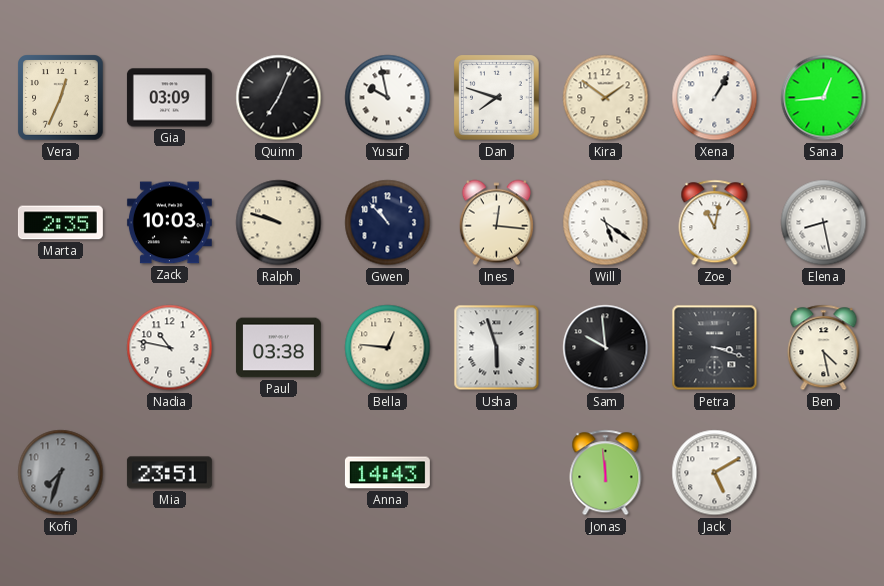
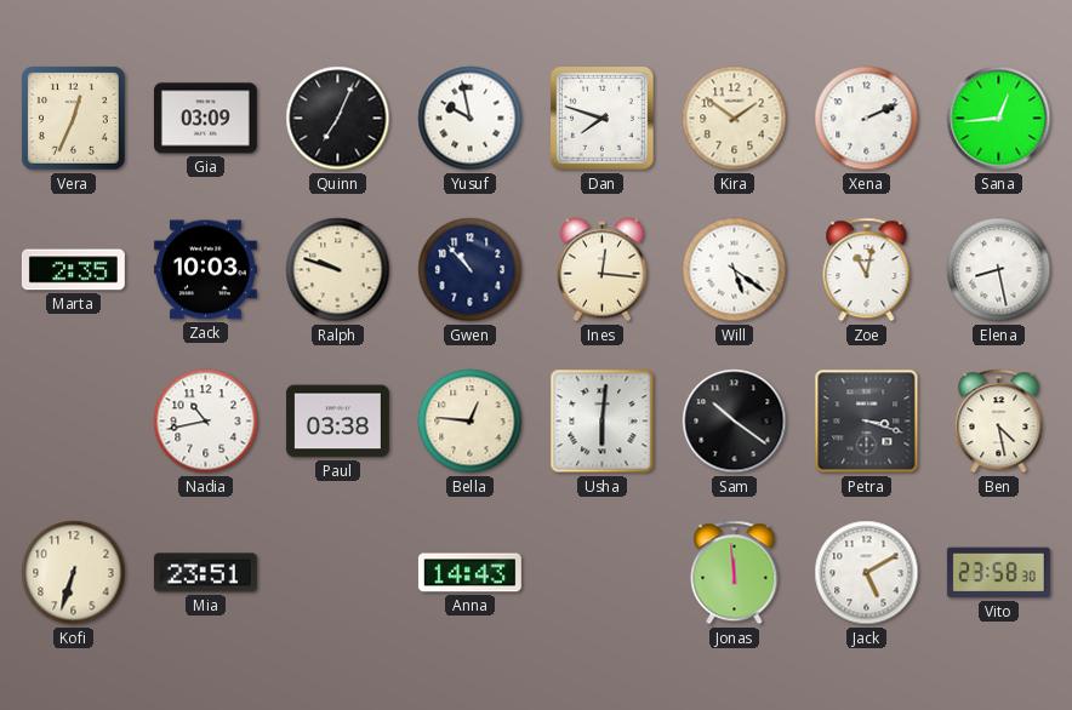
Xena: 1:05 -> 2:11
Nadia: 10:47 -> 10:43
Usha: 5:57 -> 6:01
Sam: 9:59 -> 10:21
Kofi: 7:33 -> 6:33
Kofi dial: grey -> cream
Vito: none -> 23:58
